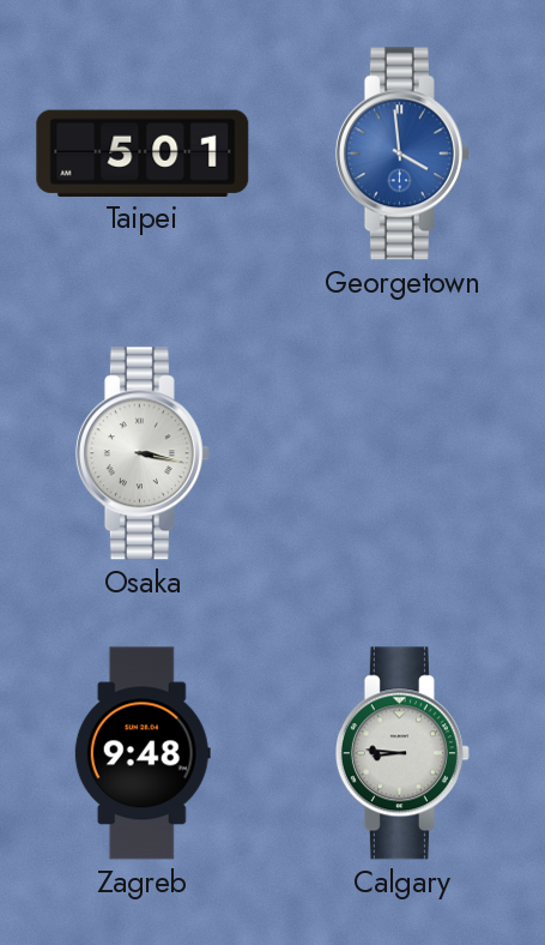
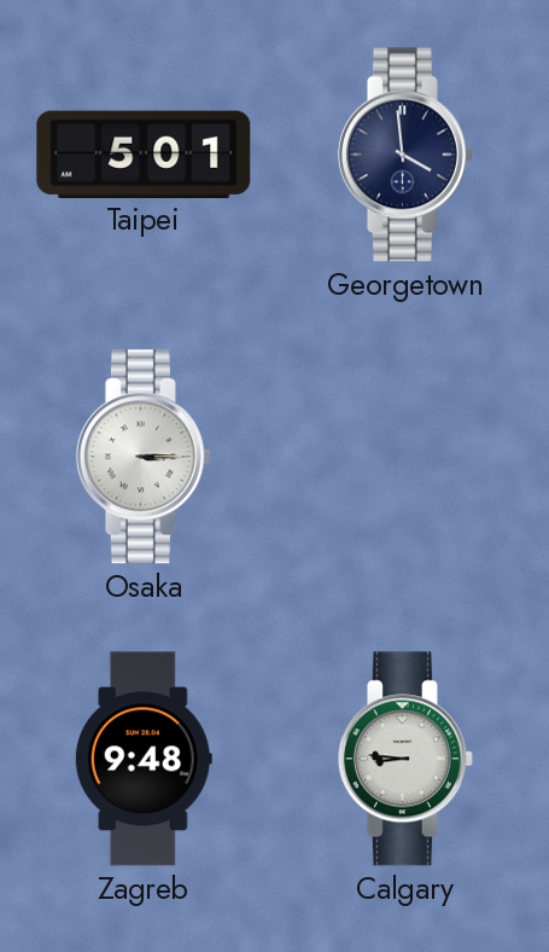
Georgetown dial: blue -> navy
Osaka: 3:17 -> 3:15
